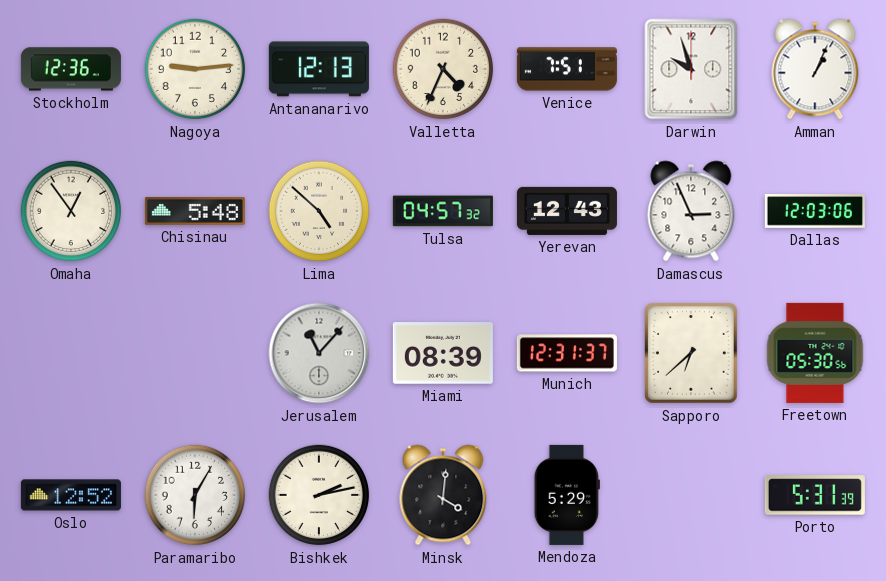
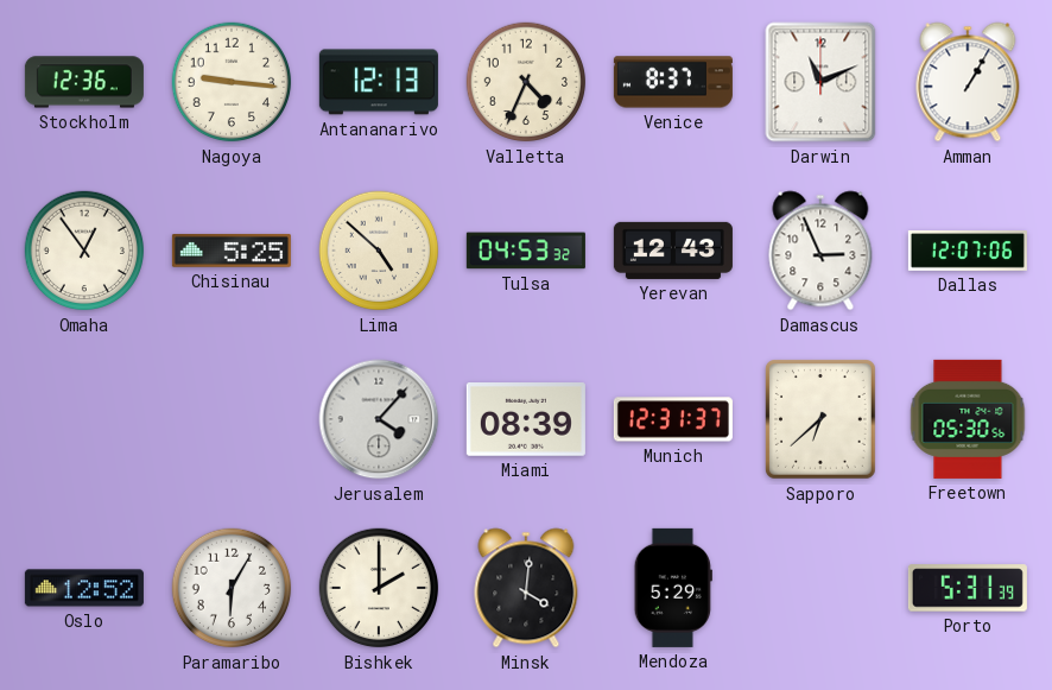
Nagoya: 9:14 -> 9:16
Venice: 7:51 -> 8:37
Darwin: 9:57 -> 11:11
Amman: 1:04 -> 1:05
Chisinau: 5:48 -> 5:25
Tulsa: 04:57 -> 04:53
Dallas: 12:03 -> 12:07
Jerusalem: 11:07 -> 4:07
Bishkek: 2:13 -> 2:00
